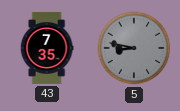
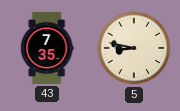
5 dial: grey -> cream
